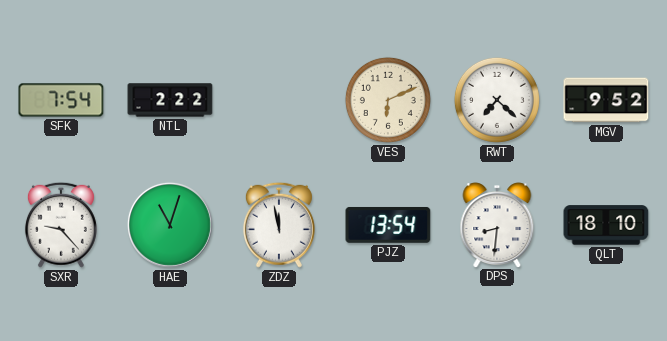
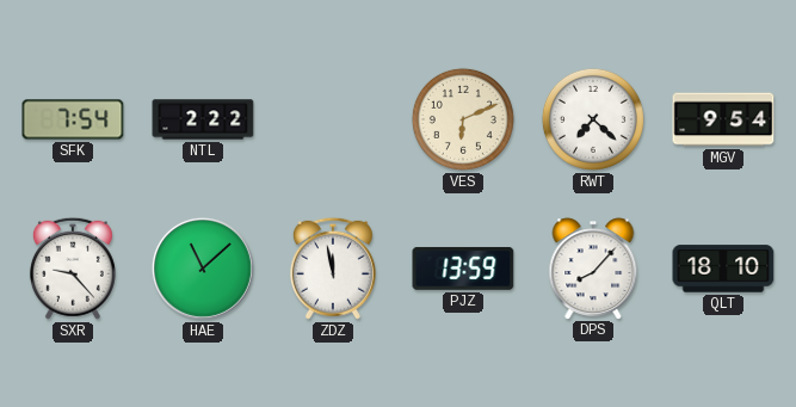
MGV: 9:52 -> 9:54
HAE: 11:03 -> 11:08
PJZ: 13:54 -> 13:59
DPS: 8:31 -> 8:07
